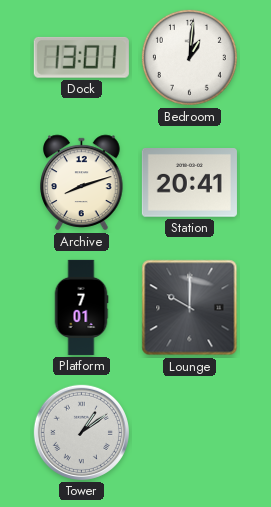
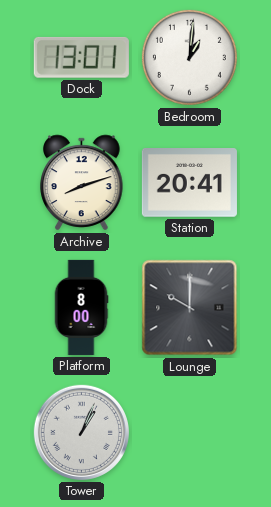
Platform: 7:01 -> 8:00
Tower: 1:09 -> 1:04
